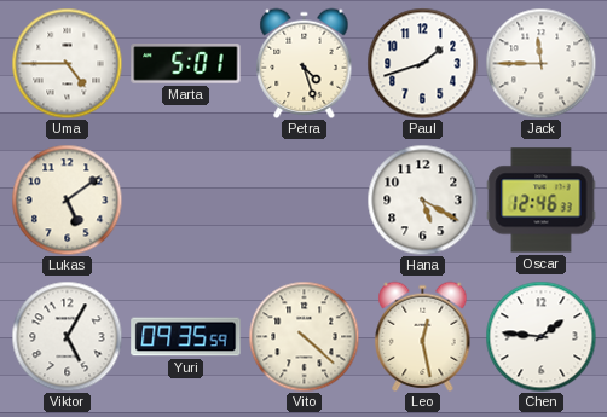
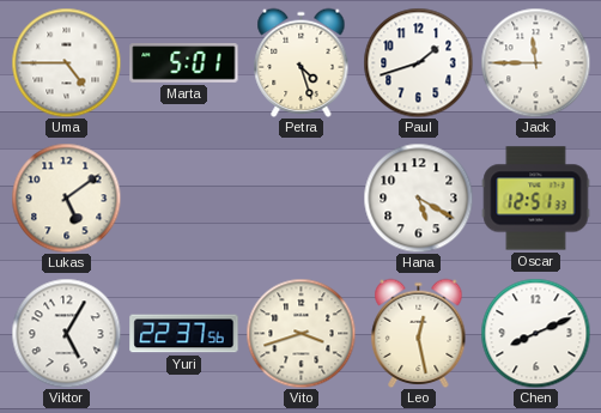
Oscar: 12:46 -> 12:51
Yuri: 09:35 -> 22:37
Vito: 4:22 -> 3:42
Chen: 1:46 -> 8:11
